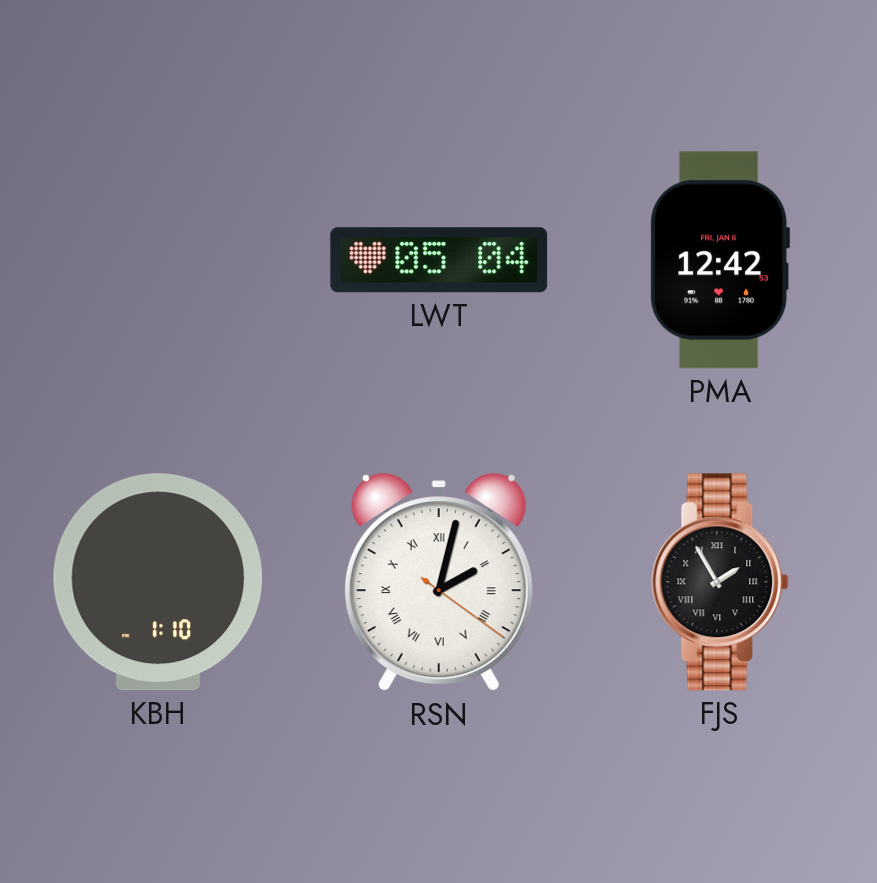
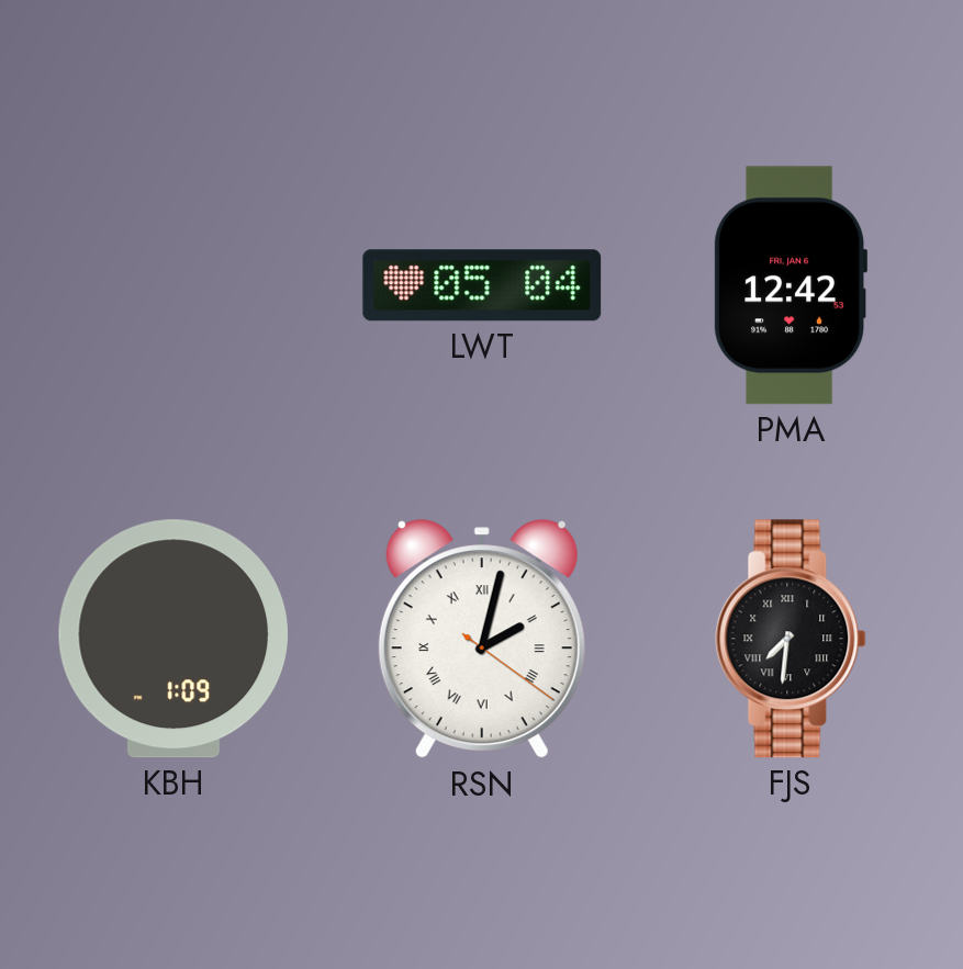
KBH: 1:10 -> 1:09
FJS: 1:55 -> 7:31
